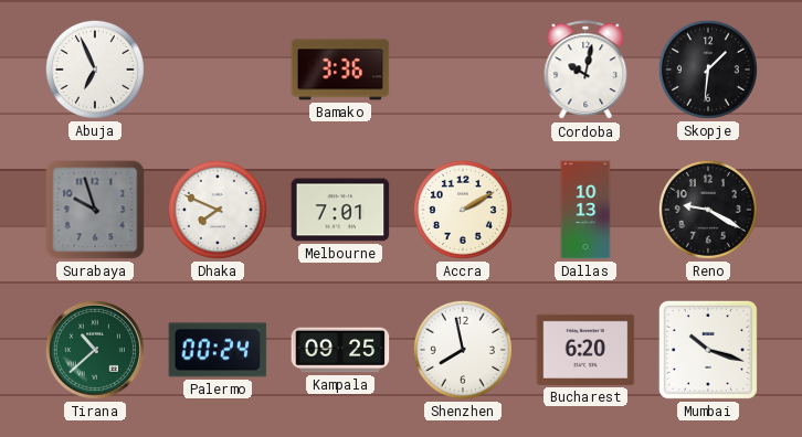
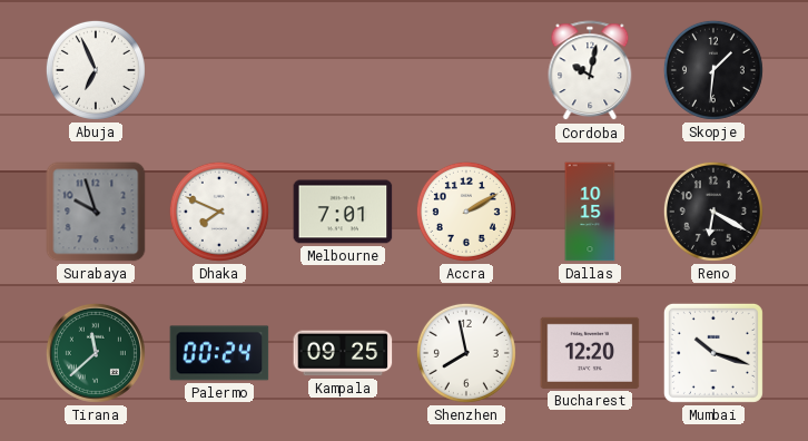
Bamako: 3:36 -> none
Dallas: 10:13 -> 10:15
Reno: 9:20 -> 6:20
Tirana: 10:38 -> 11:38
Bucharest: 6:20 -> 12:20
